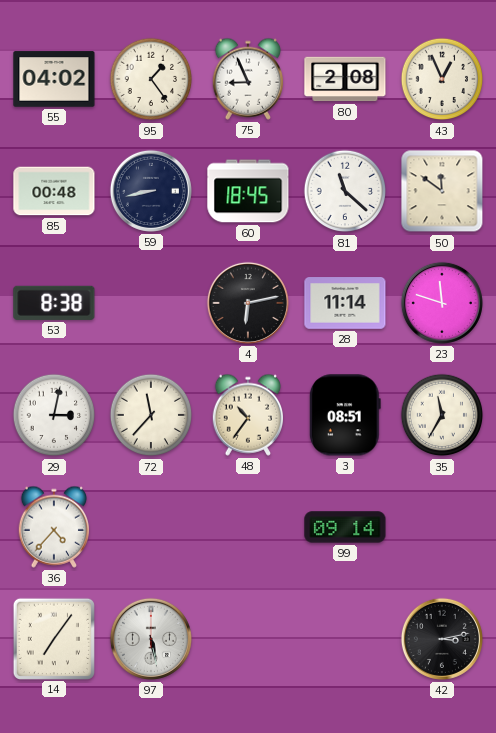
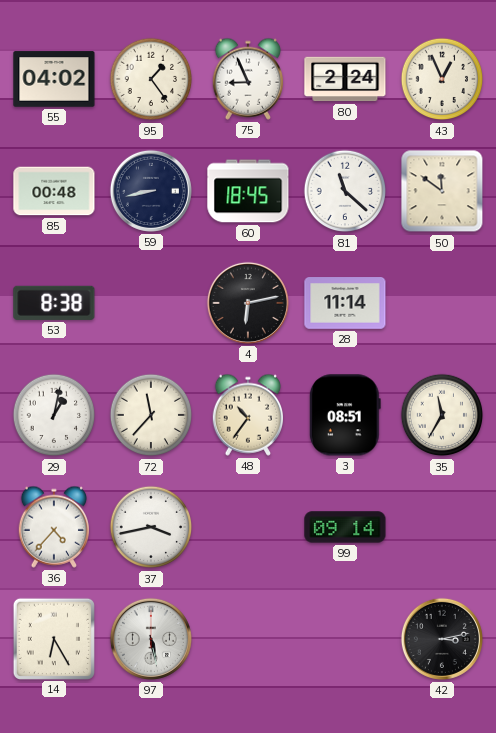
80: 2:08 -> 2:24
23: 11:48 -> none
29: 3:02 -> 1:02
37: none -> 3:43
14: 7:06 -> 6:25
